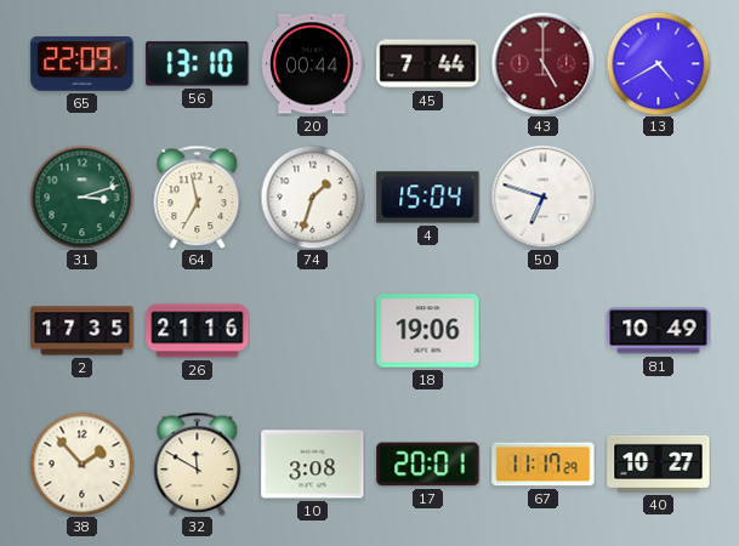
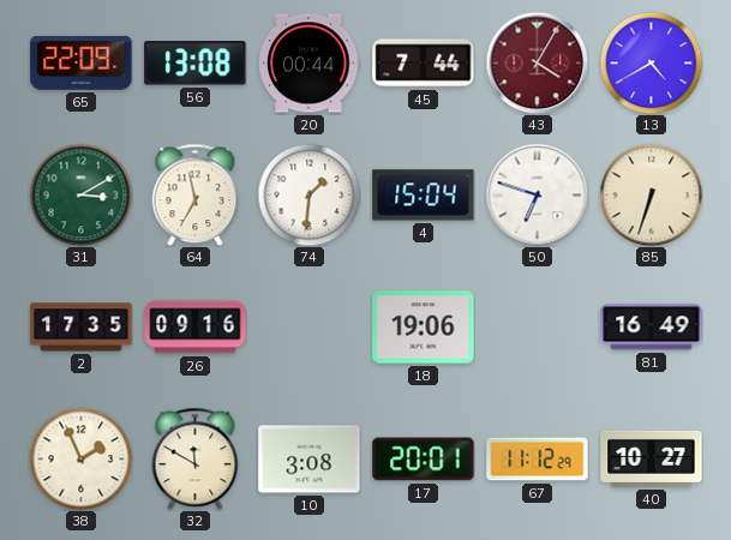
56: 13:10 -> 13:08
43: 5:00 -> 4:05
31: 3:12 -> 3:10
74: 1:33 -> 1:31
85: none -> 6:33
26: 21:16 -> 09:16
81: 10:49 -> 16:49
38: 1:53 -> 1:56
67: 11:17 -> 11:12
